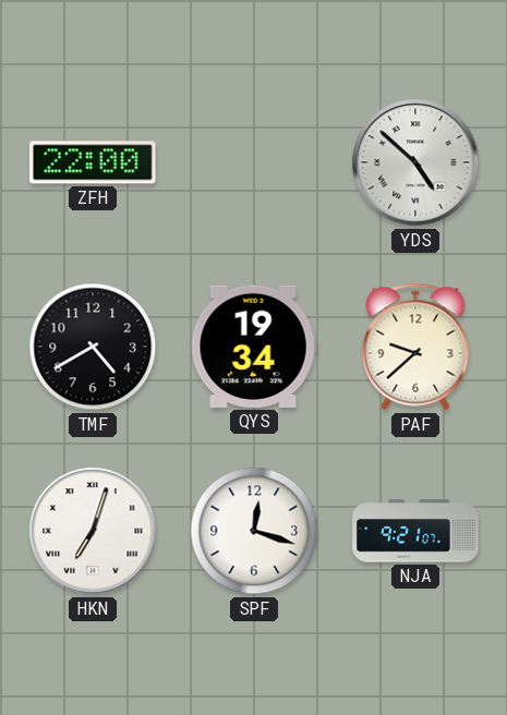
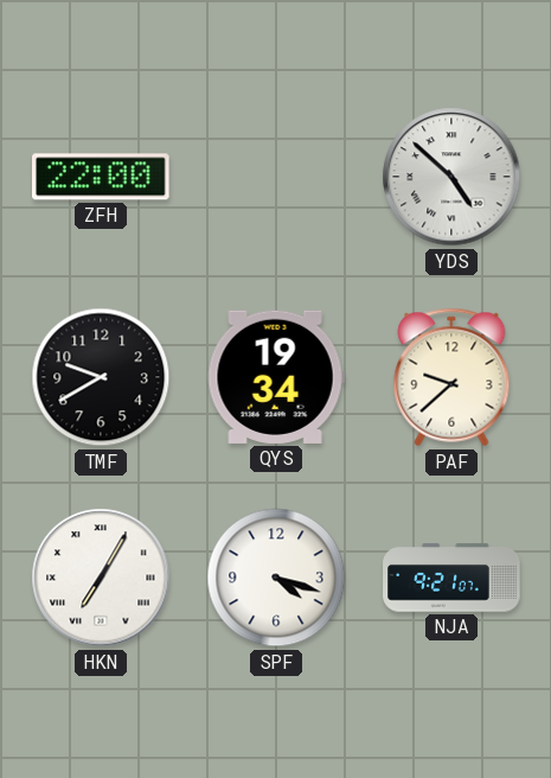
TMF: 4:40 -> 9:40
HKN: 7:03 -> 7:05
SPF: 12:18 -> 4:18
